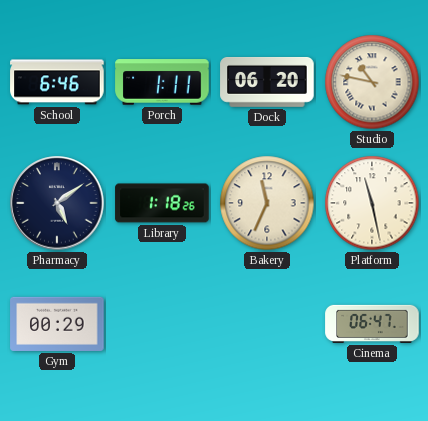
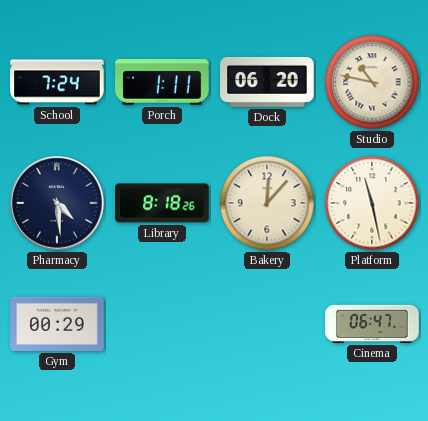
School: 6:46 -> 7:24
Pharmacy: 5:09 -> 4:29
Library: 1:18 -> 8:18
Bakery: 11:34 -> 12:07
